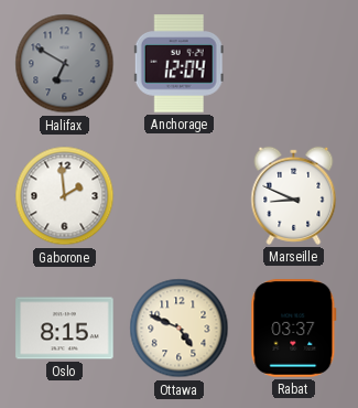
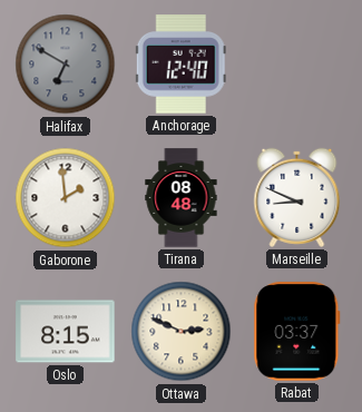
Anchorage: 12:04 -> 12:40
Tirana: none -> 08:48
Ottawa: 4:49 -> 2:49
